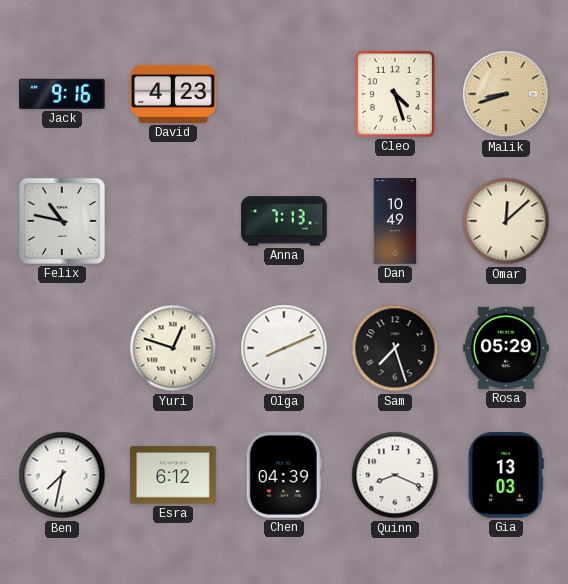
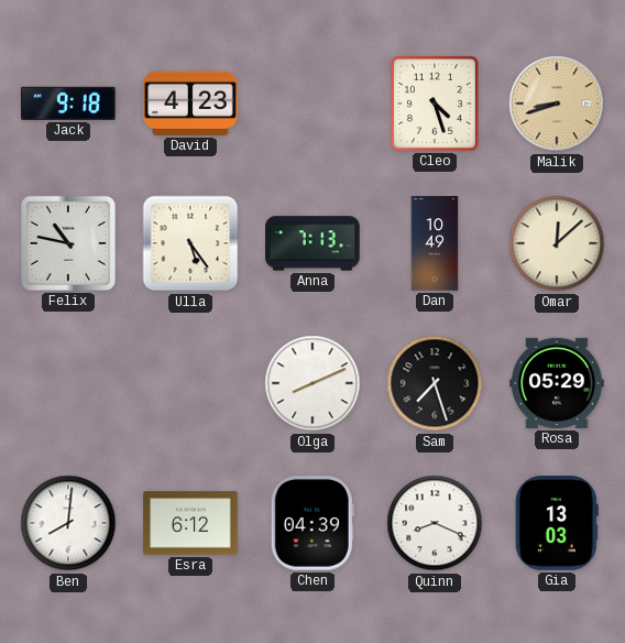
Jack: 9:16 -> 9:18
Ulla: none -> 5:24
Yuri: 12:48 -> none
Ben: 7:32 -> 8:01
